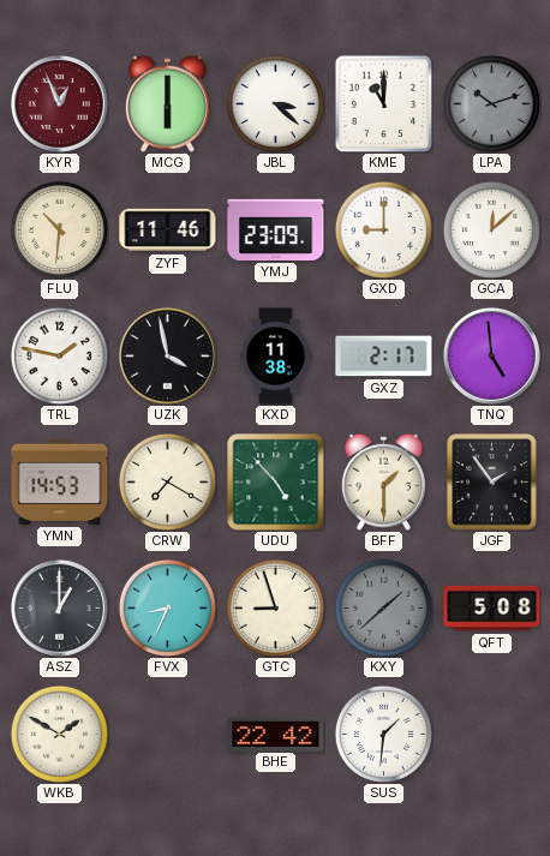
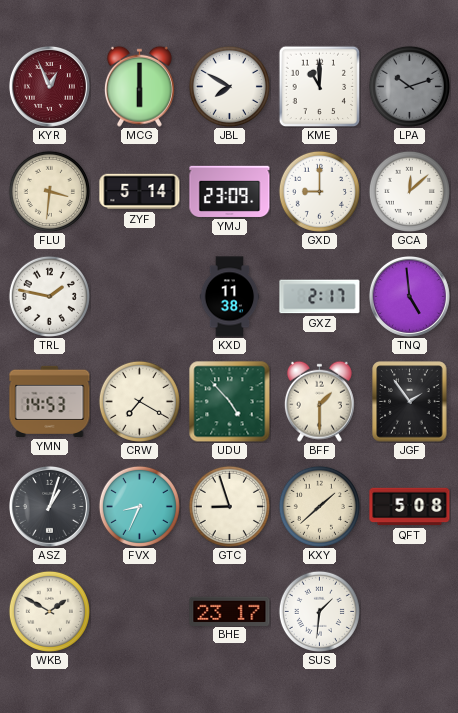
JBL: 3:22 -> 7:50
FLU: 10:31 -> 3:31
ZYF: 11:46 -> 5:14
UZK: 3:58 -> none
ASZ: 1:00 -> 1:03
KXY dial: grey -> cream
BHE: 22:42 -> 23:17
